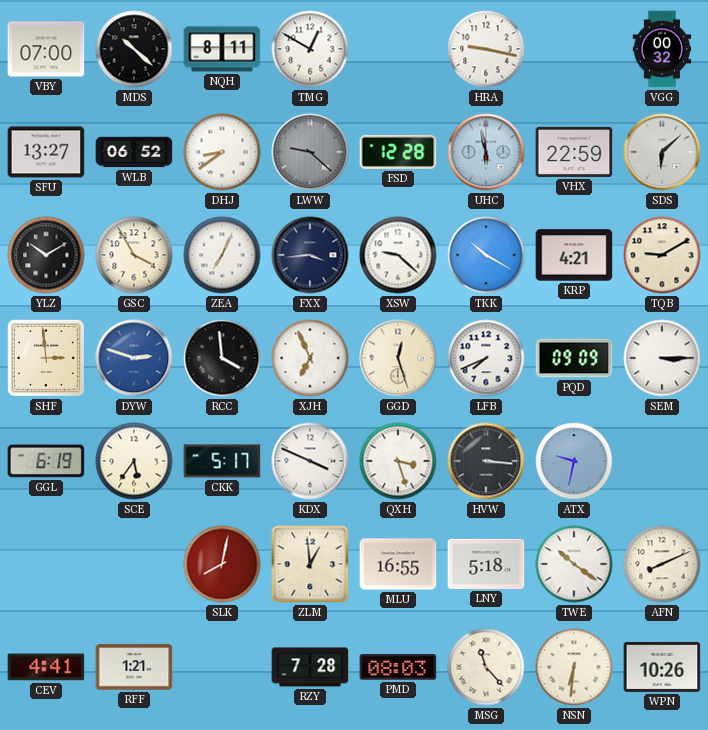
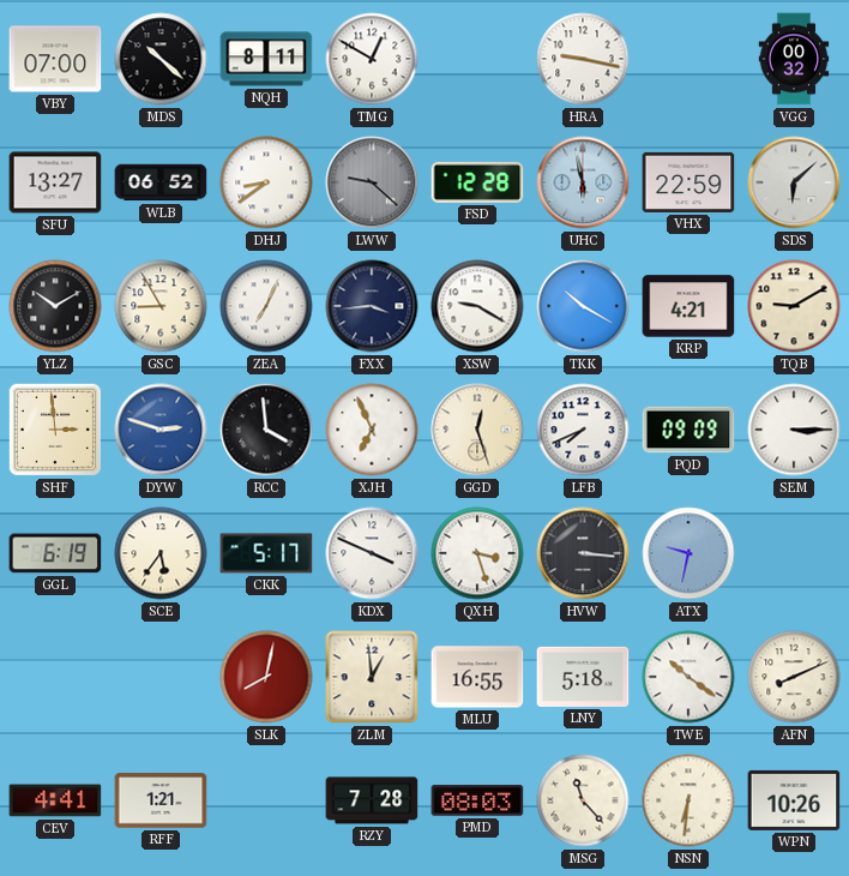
GSC: 3:55 -> 8:55
XSW: 9:22 -> 9:20
